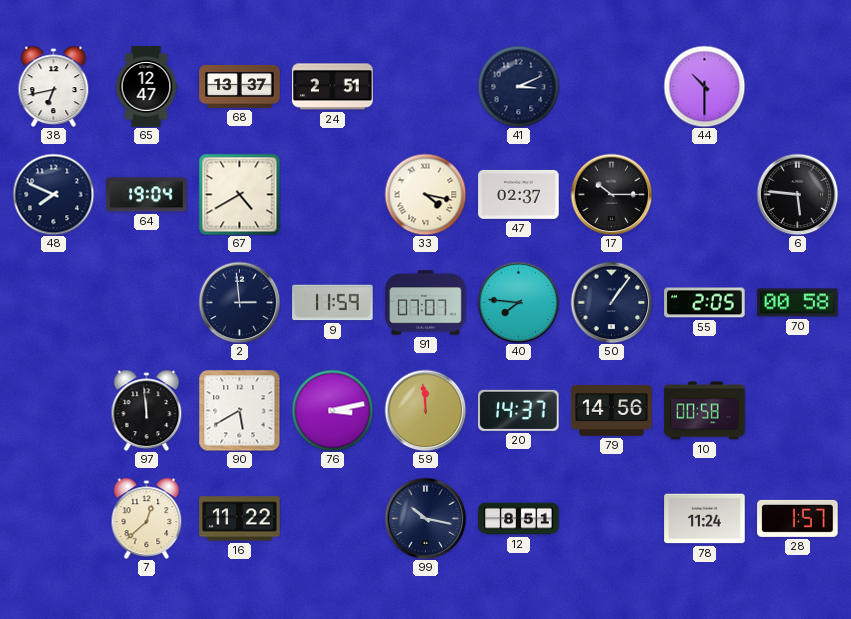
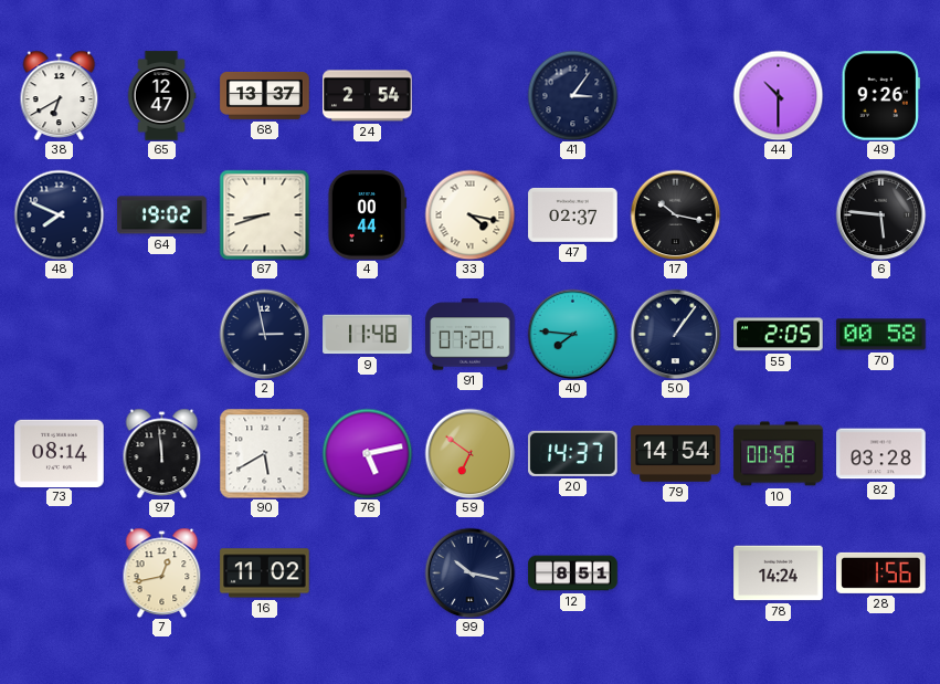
38: 6:43 -> 6:40
24: 2:51 -> 2:54
41: 3:11 -> 3:06
49: none -> 9:26
64: 19:04 -> 19:02
67: 4:40 -> 8:42
4: none -> 00:44
17: 10:15 -> 10:17
2: 2:59 -> 2:58
9: 11:59 -> 11:48
91: 07:07 -> 07:20
73: none -> 08:14
76: 3:13 -> 5:13
59: 11:59 -> 6:51
79: 14:56 -> 14:54
82: none -> 03:28
7: 12:38 -> 12:43
16: 11:22 -> 11:02
78: 11:24 -> 14:24
28: 1:57 -> 1:56
